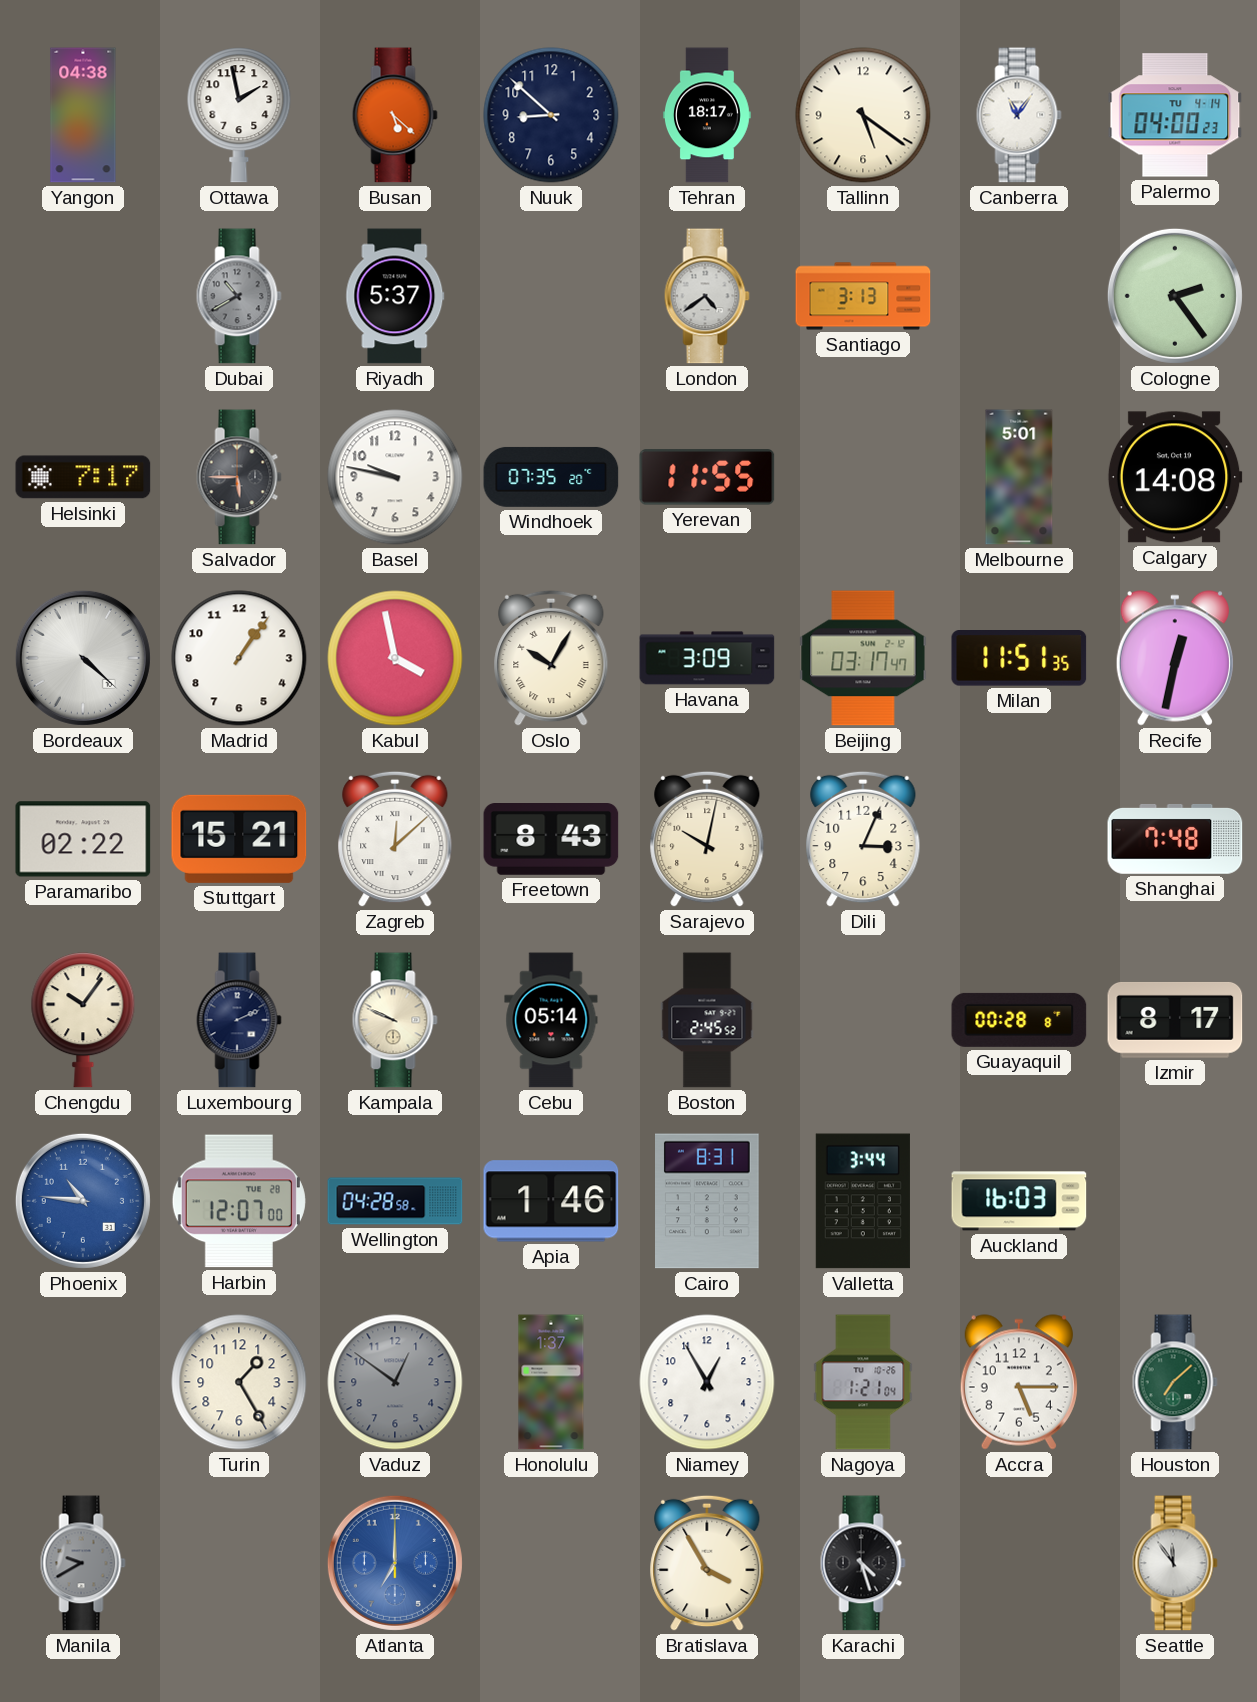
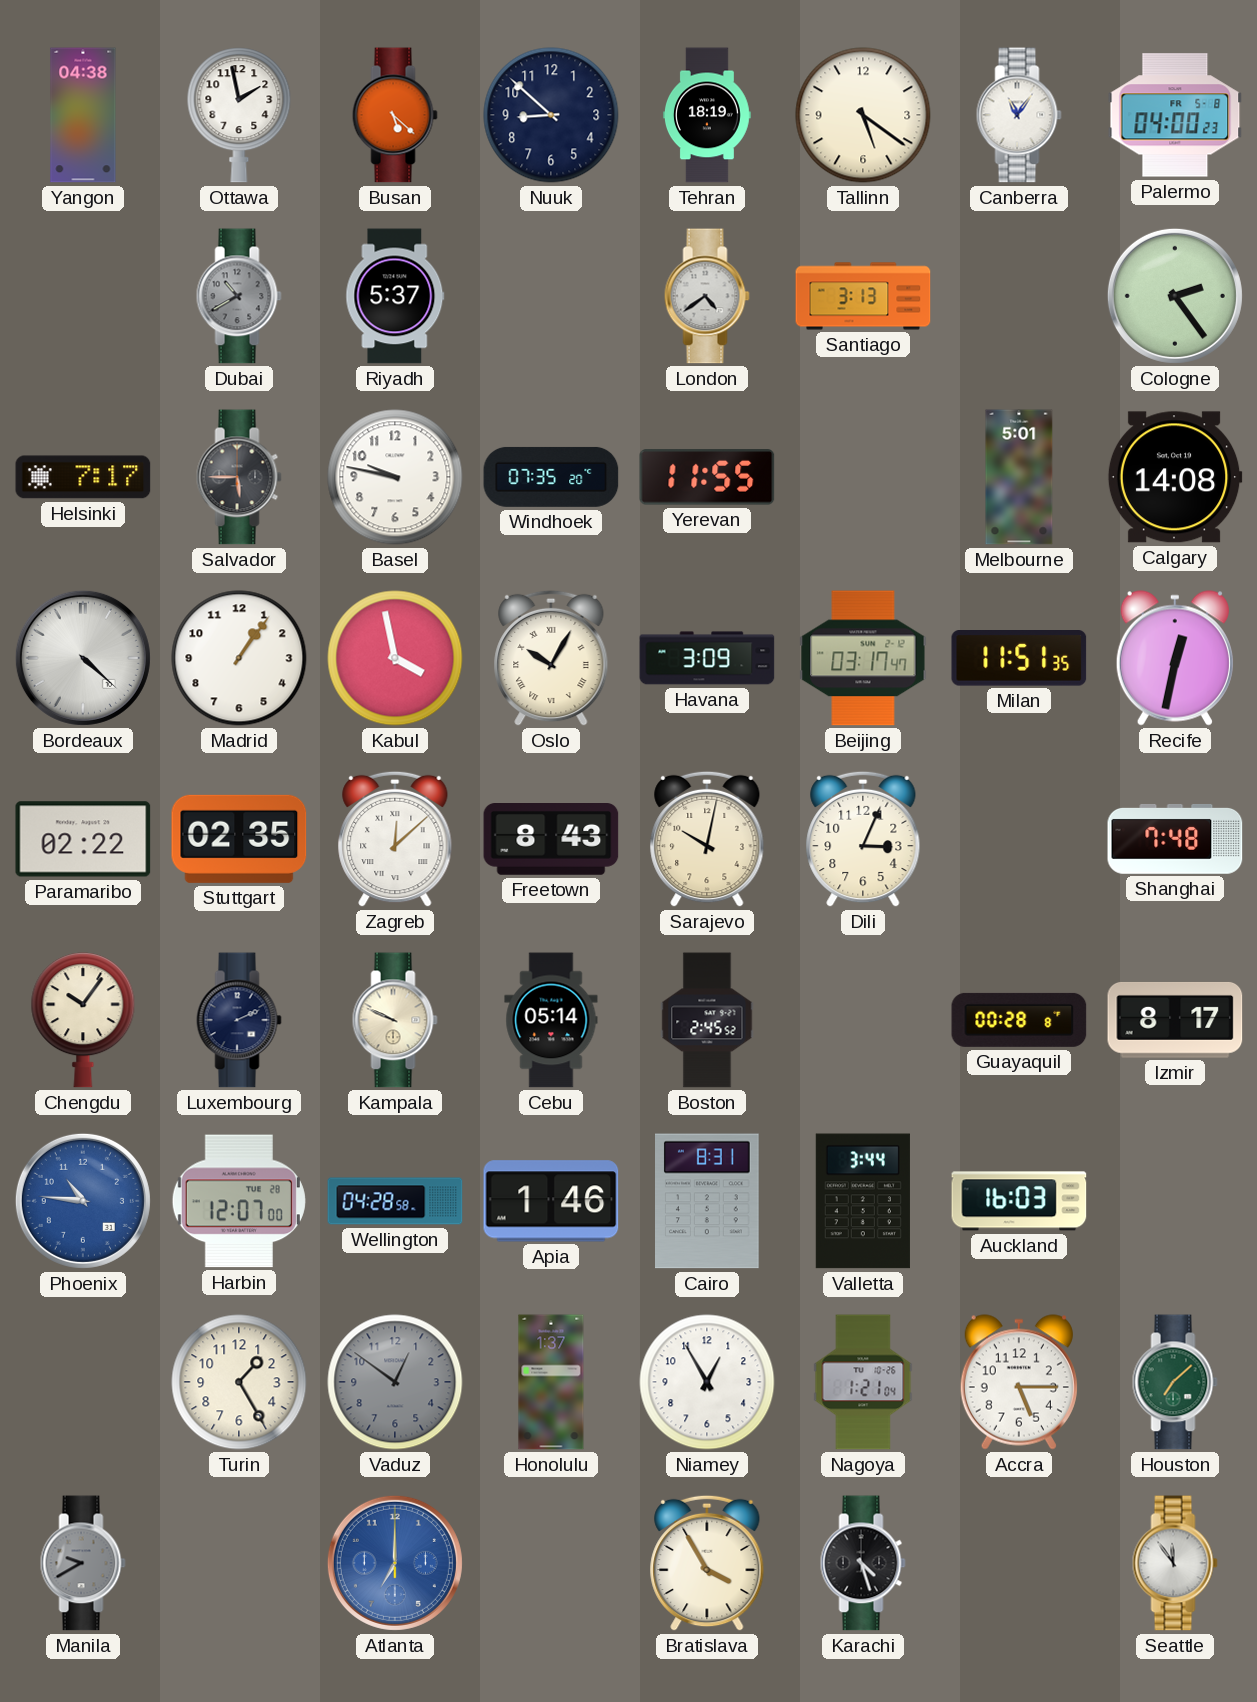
Tehran: 18:17 -> 18:19
Palermo date: TU 4-14 -> FR 5-8
Stuttgart: 15:21 -> 02:35
